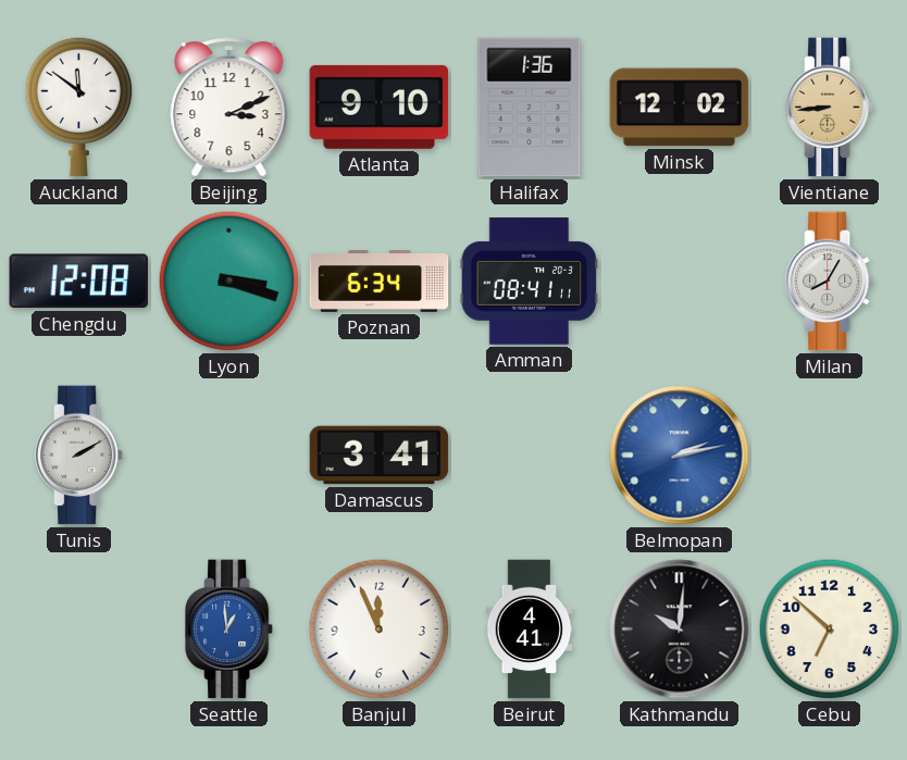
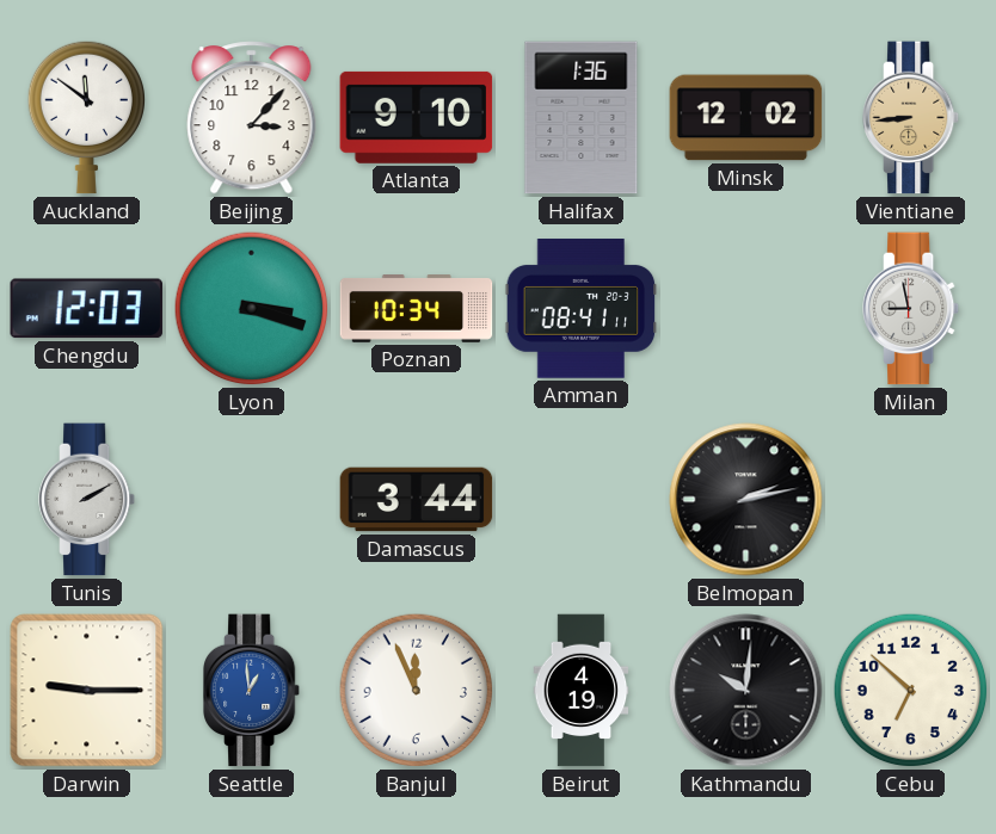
Beijing: 3:11 -> 3:07
Chengdu: 12:08 -> 12:03
Poznan: 6:34 -> 10:34
Milan: 8:05 -> 8:58
Damascus: 3:41 -> 3:44
Belmopan dial: blue -> black
Darwin: none -> 9:15
Beirut: 4:41 -> 4:19
